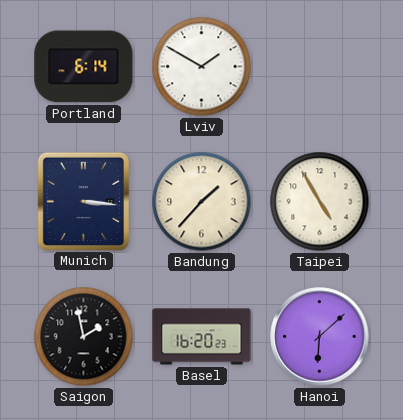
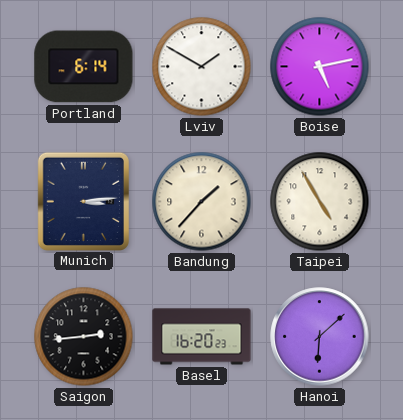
Boise: none -> 5:13
Munich: 3:16 -> 3:14
Saigon: 1:58 -> 2:44
